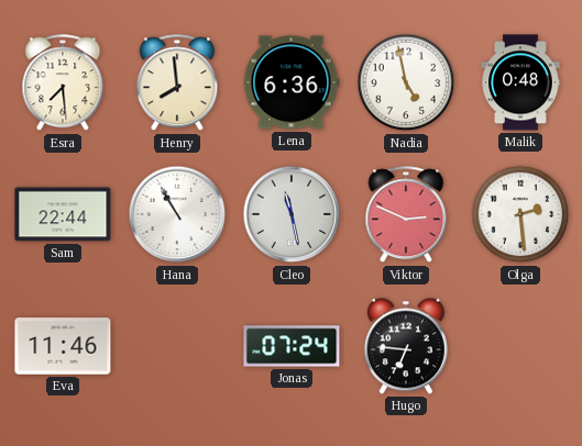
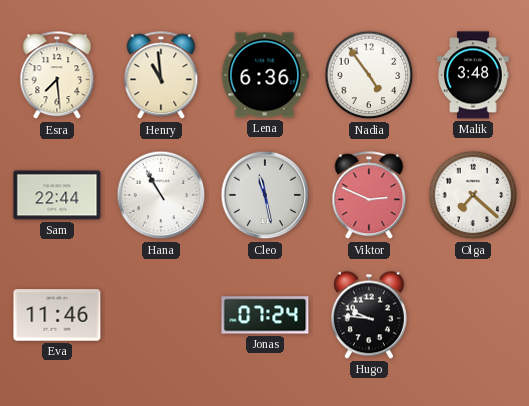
Henry: 7:59 -> 10:59
Nadia: 4:58 -> 4:54
Malik: 0:48 -> 3:48
Olga: 2:29 -> 7:22
Hugo: 6:46 -> 9:46
